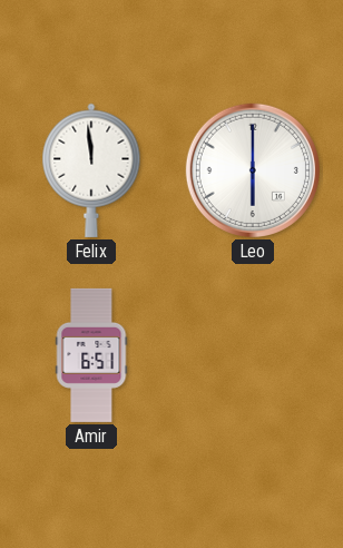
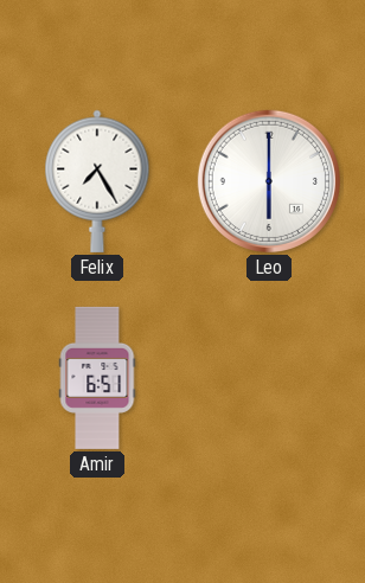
Felix: 11:59 -> 7:25
